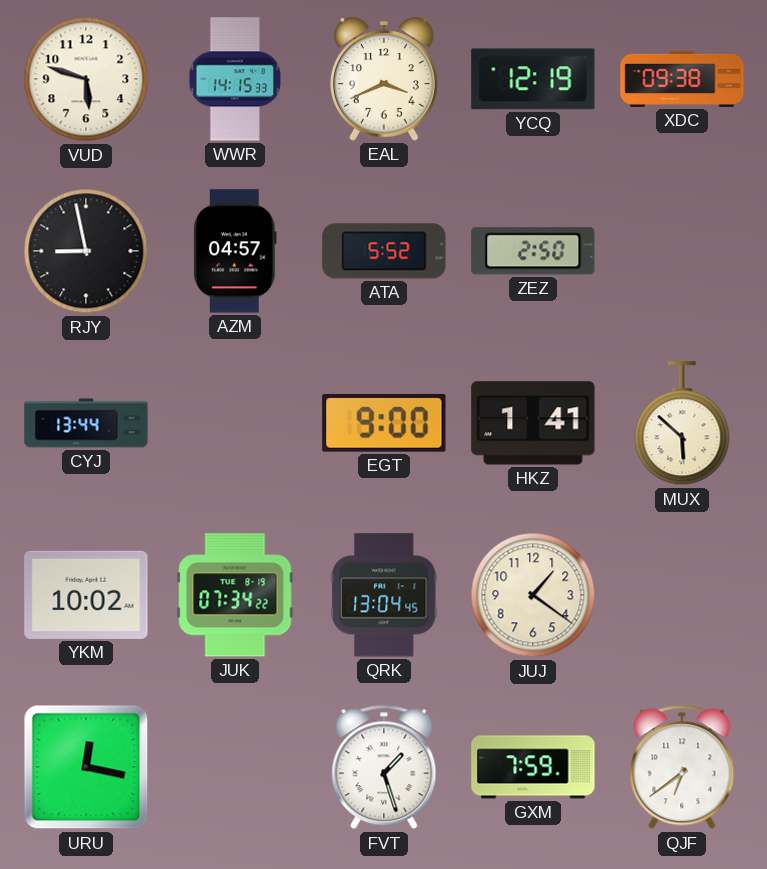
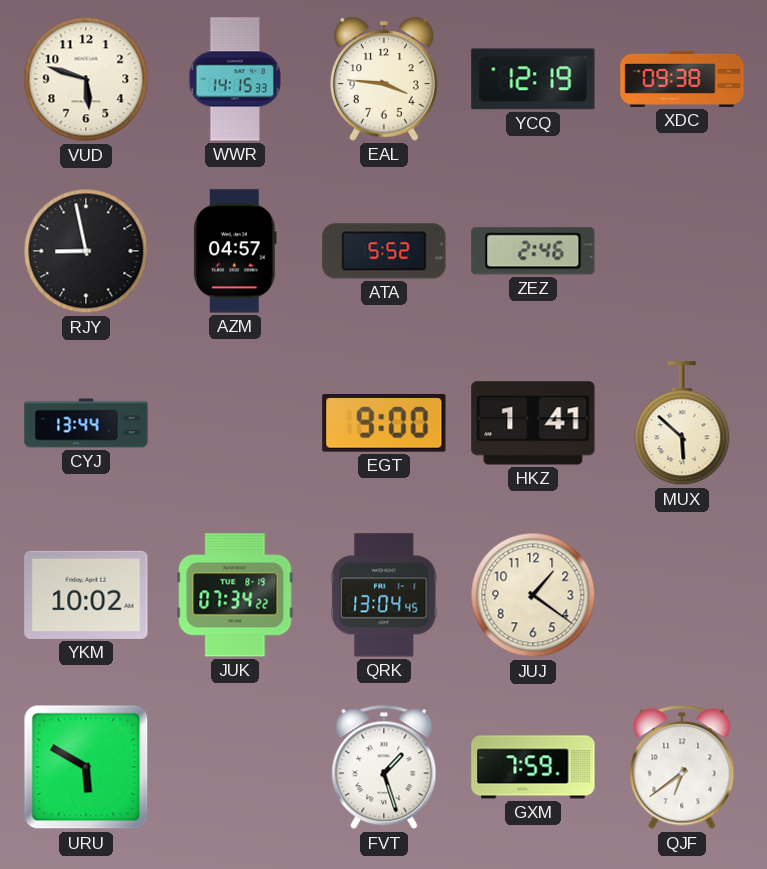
EAL: 3:41 -> 3:46
ZEZ: 2:50 -> 2:46
URU: 12:17 -> 5:50
